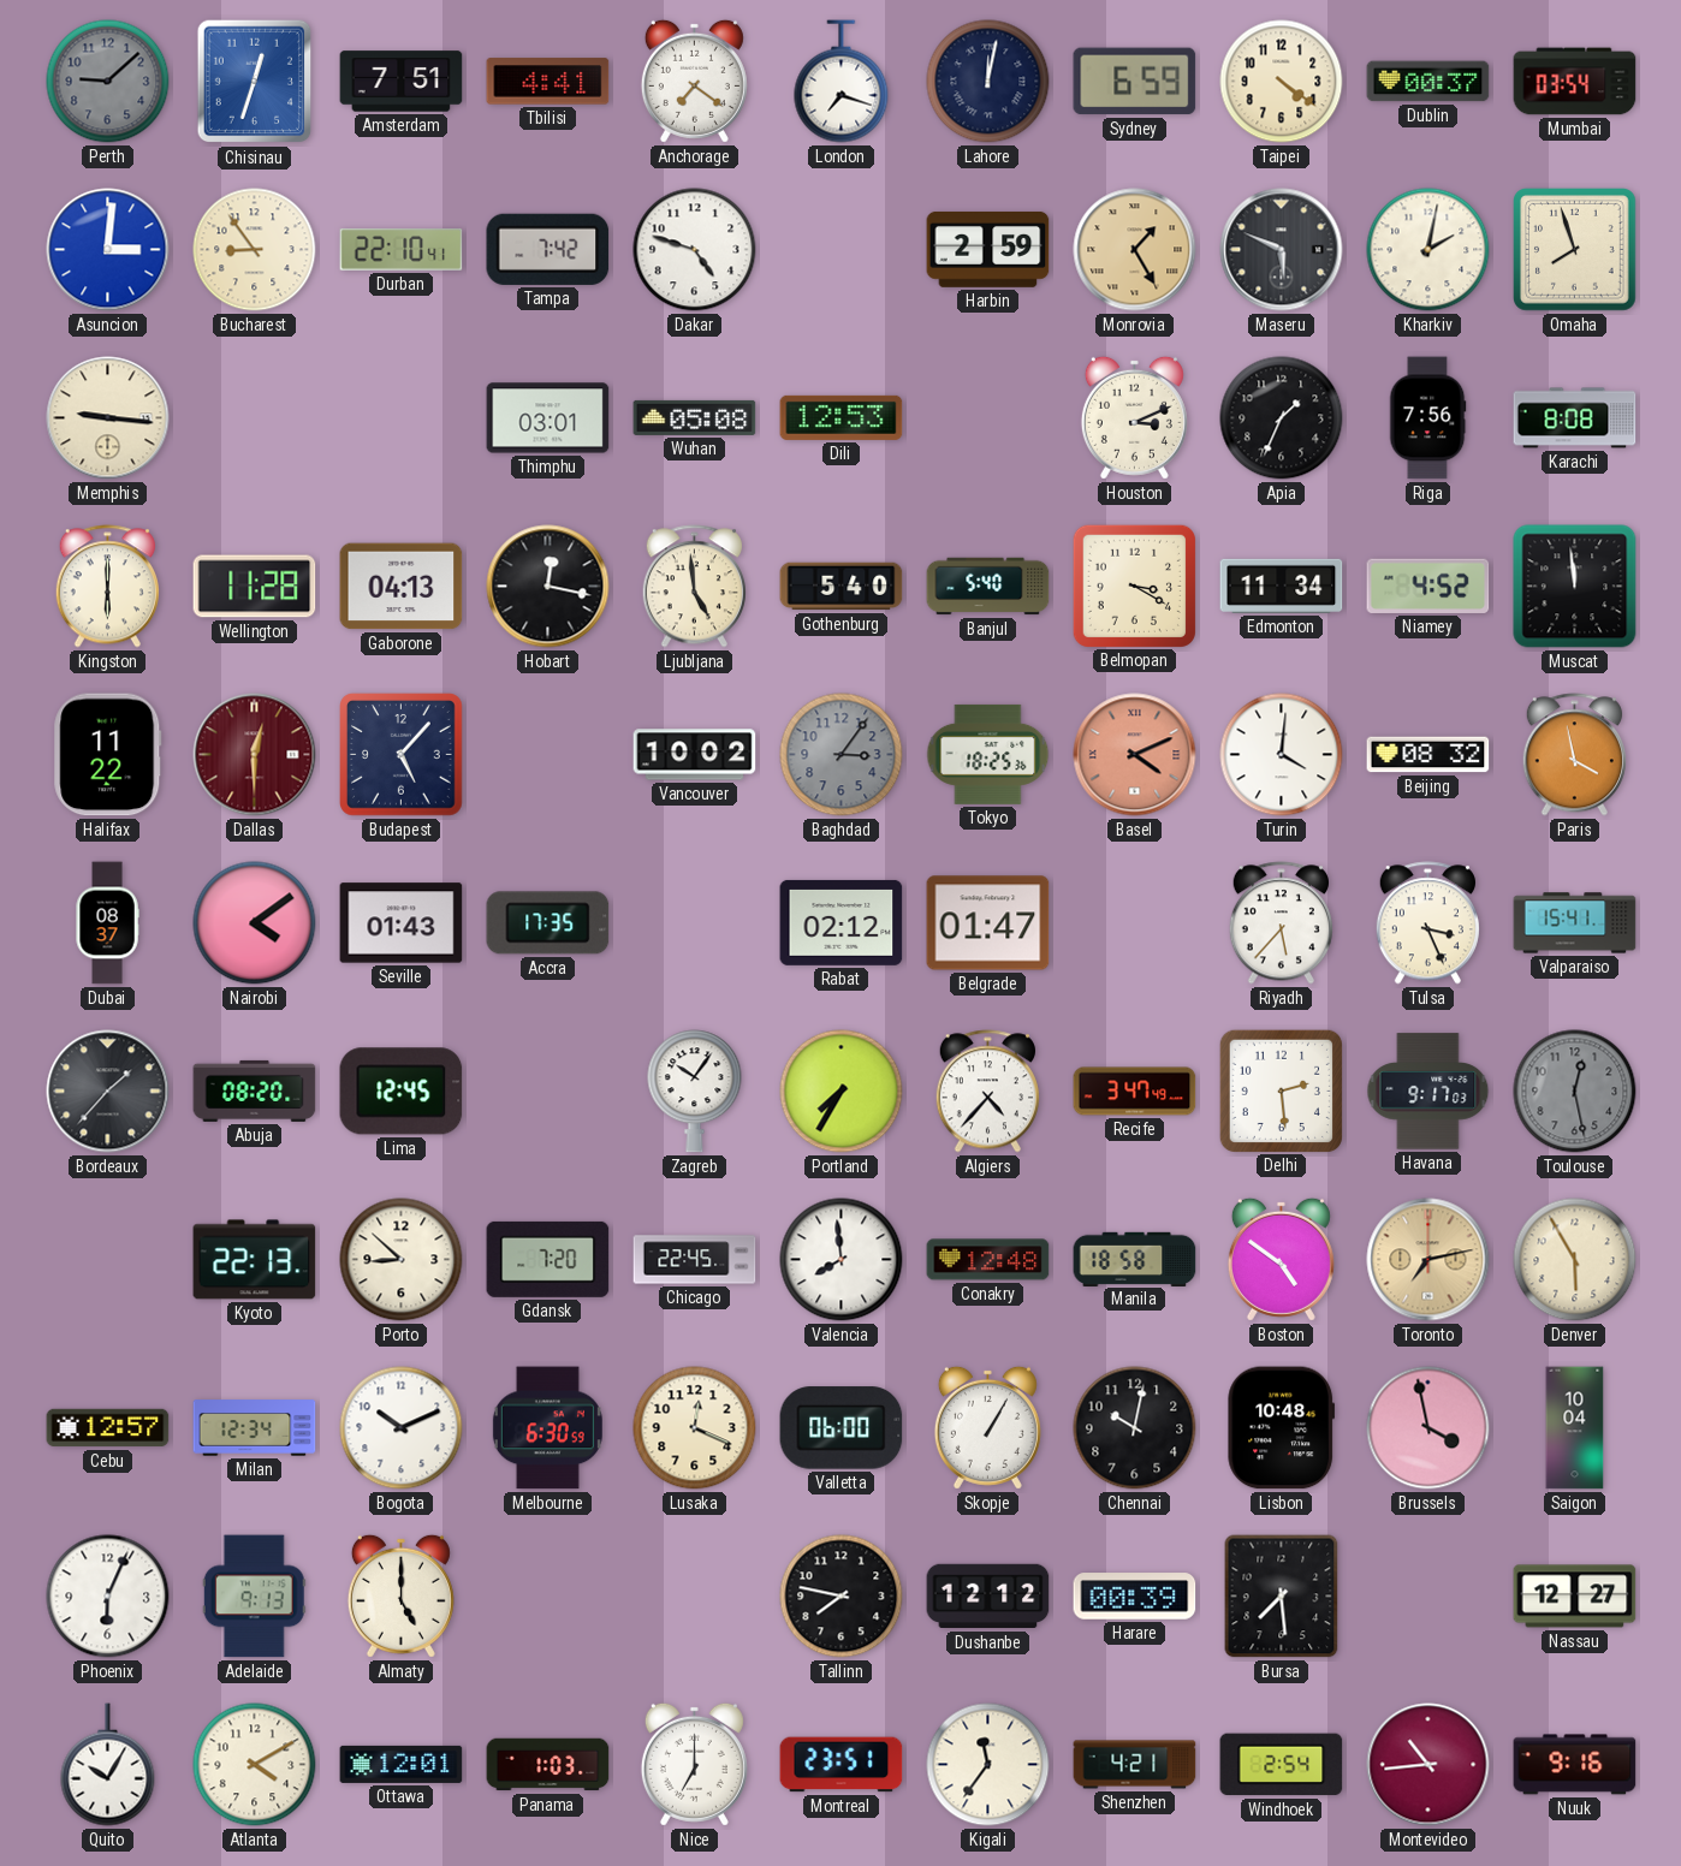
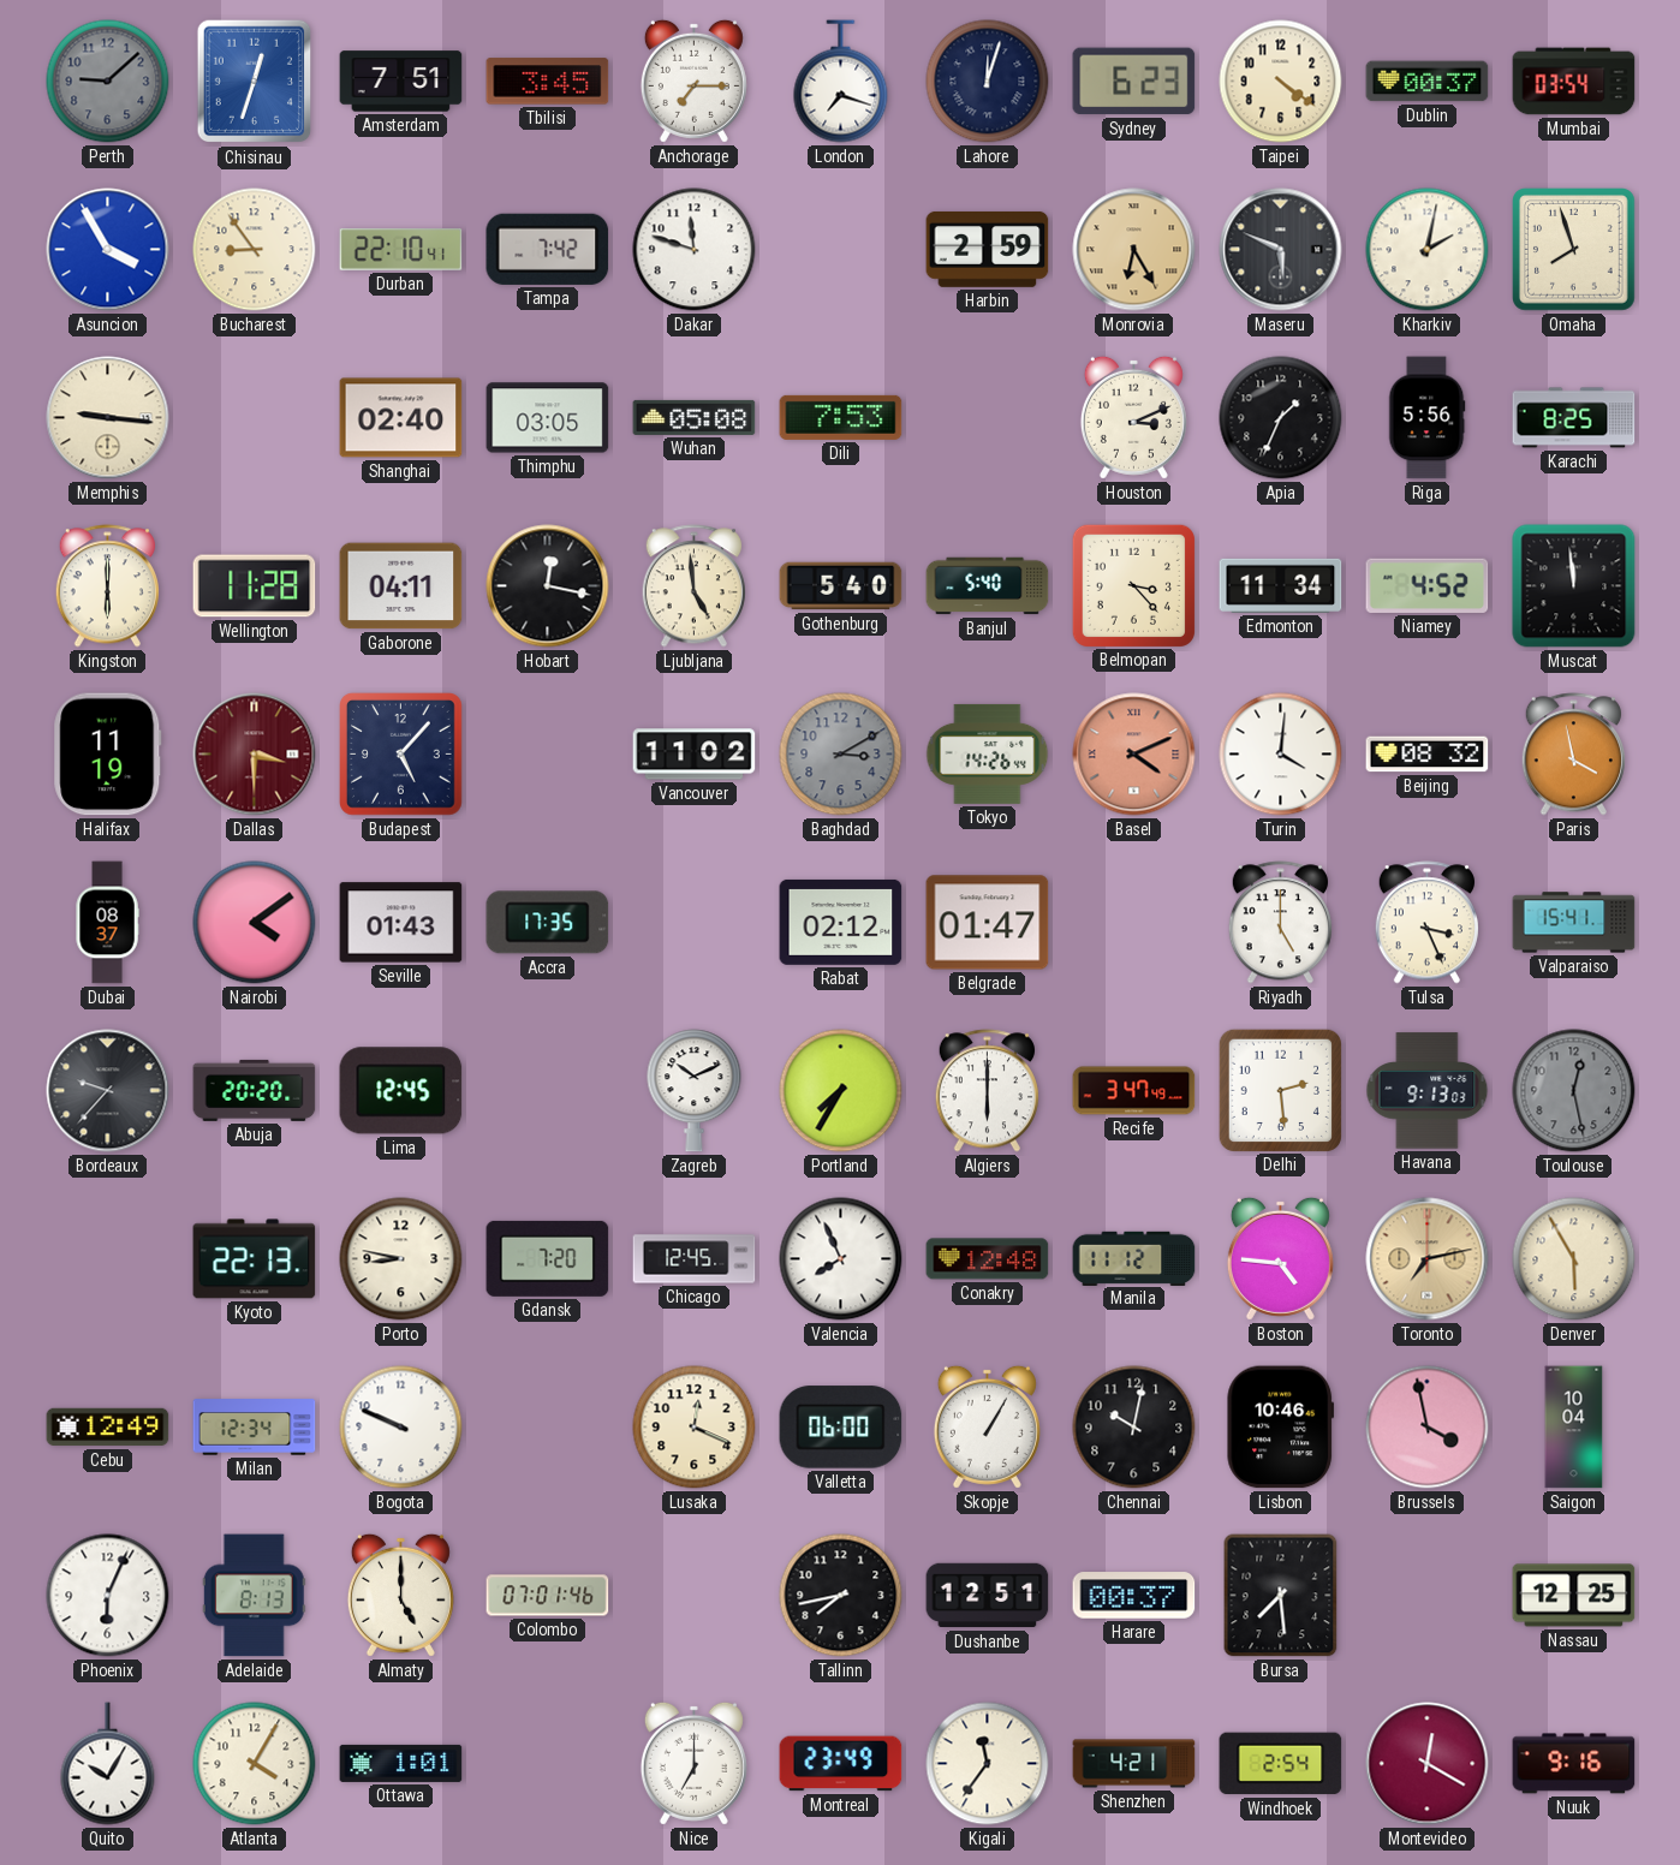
Tbilisi: 4:41 -> 3:45
Anchorage: 7:21 -> 7:15
Lahore: 12:02 -> 12:03
Sydney: 6:59 -> 6:23
Asuncion: 3:01 -> 3:55
Dakar: 4:48 -> 11:48
Monrovia: 1:25 -> 6:25
Shanghai: none -> 02:40
Thimphu: 03:01 -> 03:05
Dili: 12:53 -> 7:53
Riga: 7:56 -> 5:56
Karachi: 8:08 -> 8:25
Gaborone: 04:13 -> 04:11
Belmopan: 3:20 -> 3:23
Halifax: 11:22 -> 11:19
Dallas: 12:30 -> 3:30
Vancouver: 10:02 -> 11:02
Baghdad: 3:06 -> 3:10
Tokyo: 18:25 -> 14:26
Riyadh: 5:37 -> 5:00
Bordeaux: 1:37 -> 9:37
Abuja: 08:20 -> 20:20
Zagreb: 10:06 -> 10:11
Algiers: 4:37 -> 6:00
Havana: 9:17 -> 9:13
Porto: 8:52 -> 8:47
Chicago: 22:45 -> 12:45
Valencia: 7:59 -> 7:56
Manila: 18:58 -> 11:12
Boston: 4:51 -> 4:46
Cebu: 12:57 -> 12:49
Bogota: 10:11 -> 9:49
Melbourne: 6:30 -> none
Lisbon: 10:48 -> 10:46
Adelaide: 9:13 -> 8:13
Colombo: none -> 07:01
Tallinn: 7:47 -> 7:43
Dushanbe: 12:12 -> 12:51
Harare: 00:39 -> 00:37
Nassau: 12:27 -> 12:25
Atlanta: 4:10 -> 4:05
Ottawa: 12:01 -> 1:01
Panama: 1:03 -> none
Montreal: 23:51 -> 23:49
Montevideo: 10:44 -> 12:20
